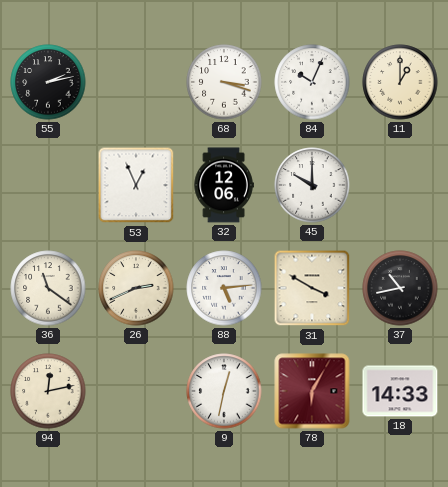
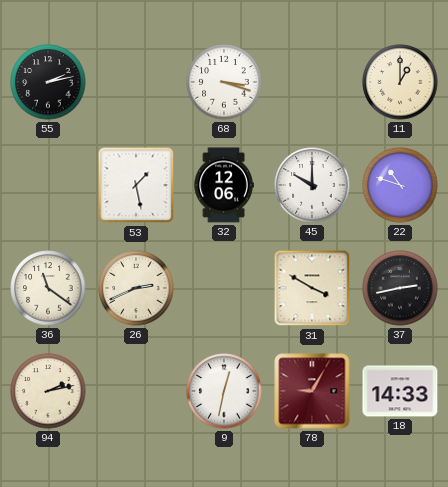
84: 10:04 -> none
53: 12:56 -> 1:28
22: none -> 10:48
88: 5:14 -> none
37: 10:43 -> 2:43
94: 12:13 -> 2:13
78: 6:05 -> 9:05
